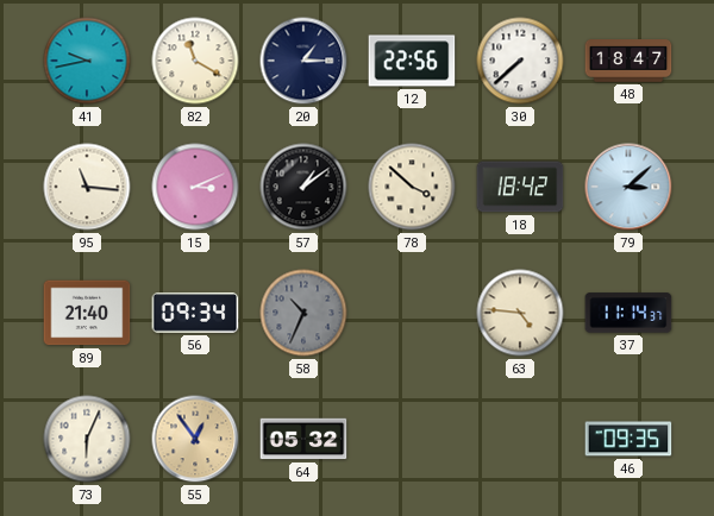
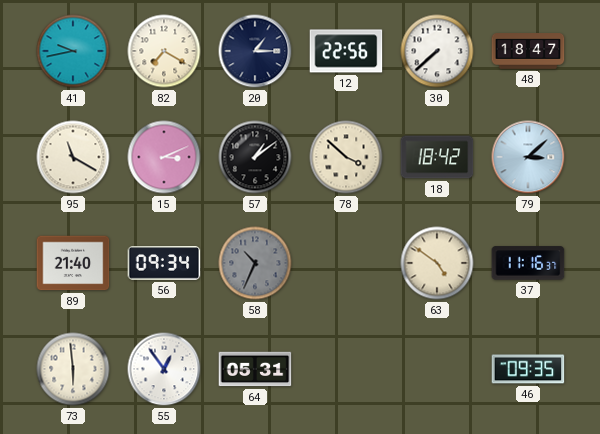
82: 11:20 -> 7:20
95: 11:16 -> 11:20
63: 4:46 -> 4:51
37: 11:14 -> 11:16
73: 6:04 -> 5:59
55 dial: champagne -> white
64: 05:32 -> 05:31
